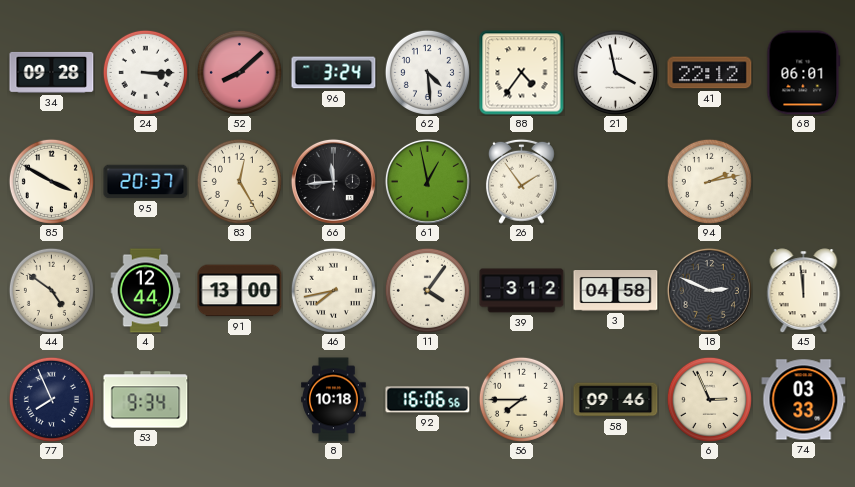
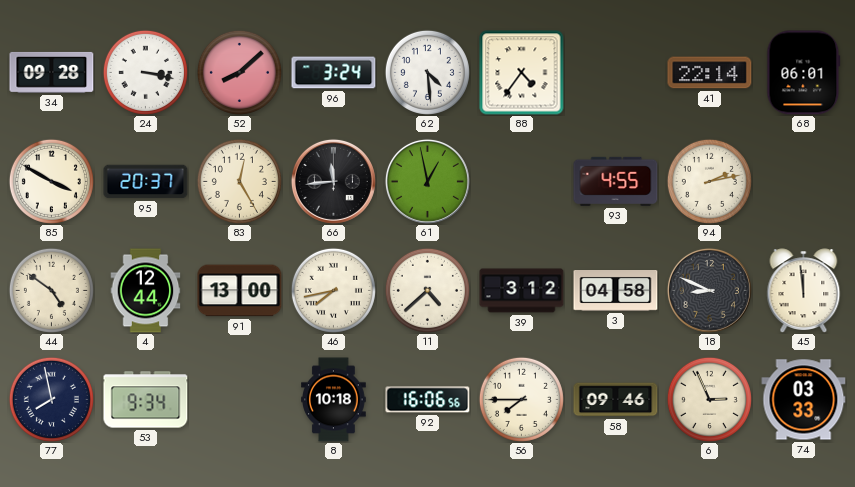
24: 3:15 -> 3:17
21: 3:58 -> none
41: 22:12 -> 22:14
26: 1:54 -> none
93: none -> 4:55
11: 4:06 -> 4:38
18: 2:49 -> 8:49
77: 7:56 -> 7:58
